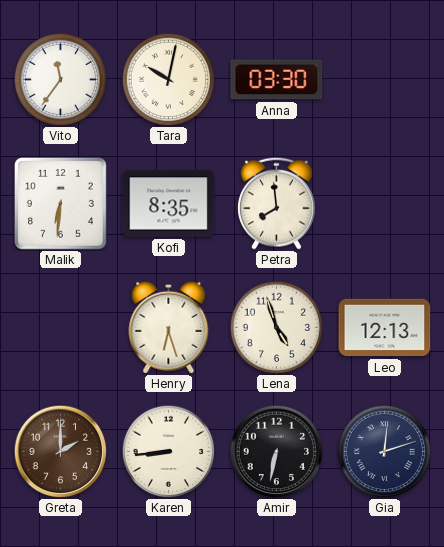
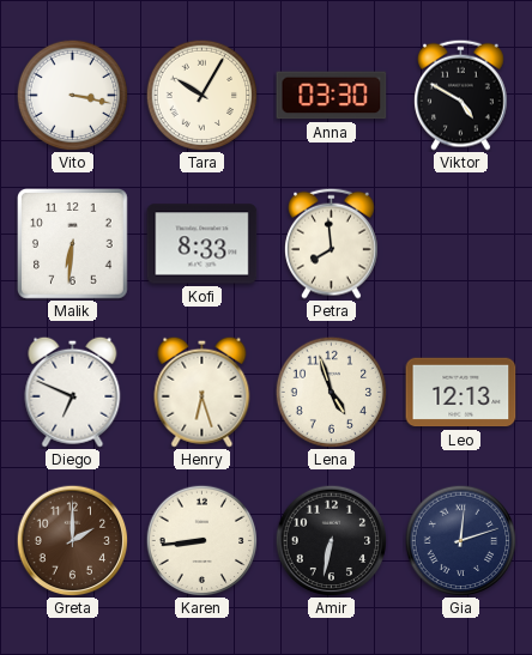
Vito: 11:36 -> 3:17
Tara: 10:02 -> 10:05
Viktor: none -> 4:50
Kofi: 8:35 -> 8:33
Diego: none -> 6:49
